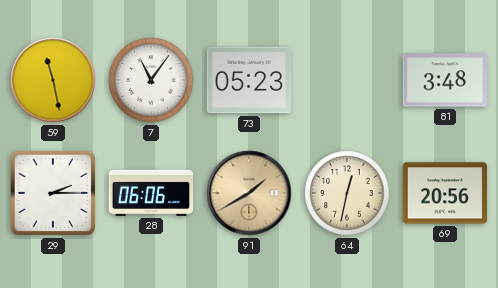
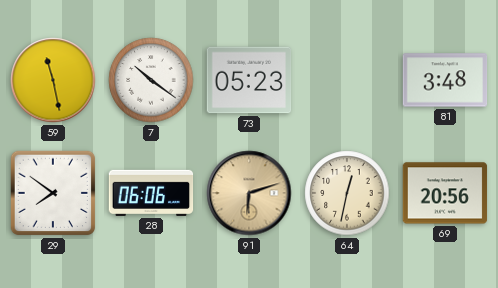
7: 11:06 -> 10:21
29: 2:15 -> 7:51
91: 1:40 -> 6:12
